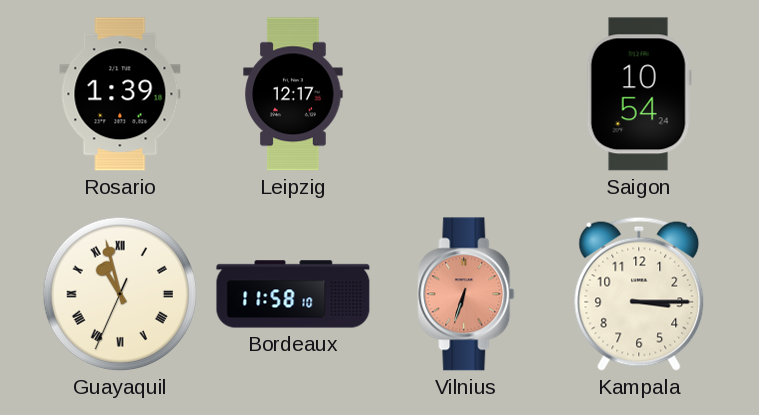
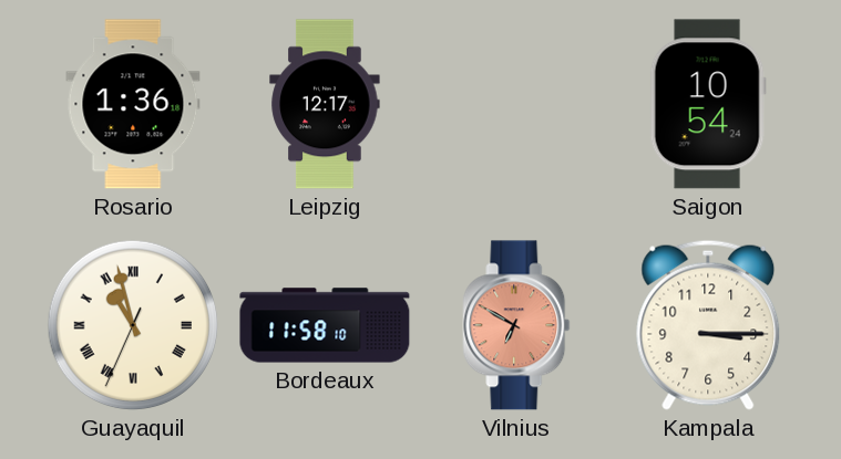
Rosario: 1:39 -> 1:36
Vilnius: 6:33 -> 6:50
